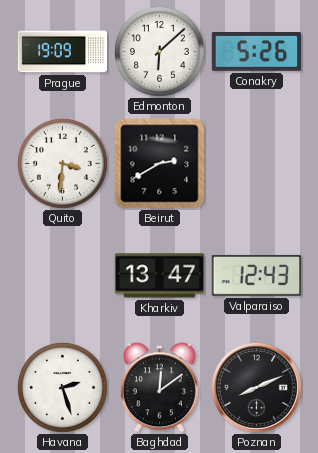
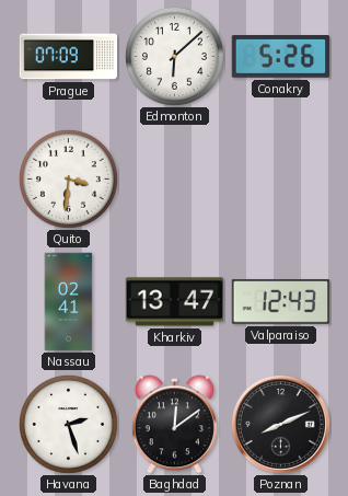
Prague: 19:09 -> 07:09
Beirut: 2:40 -> none
Nassau: none -> 02:41
